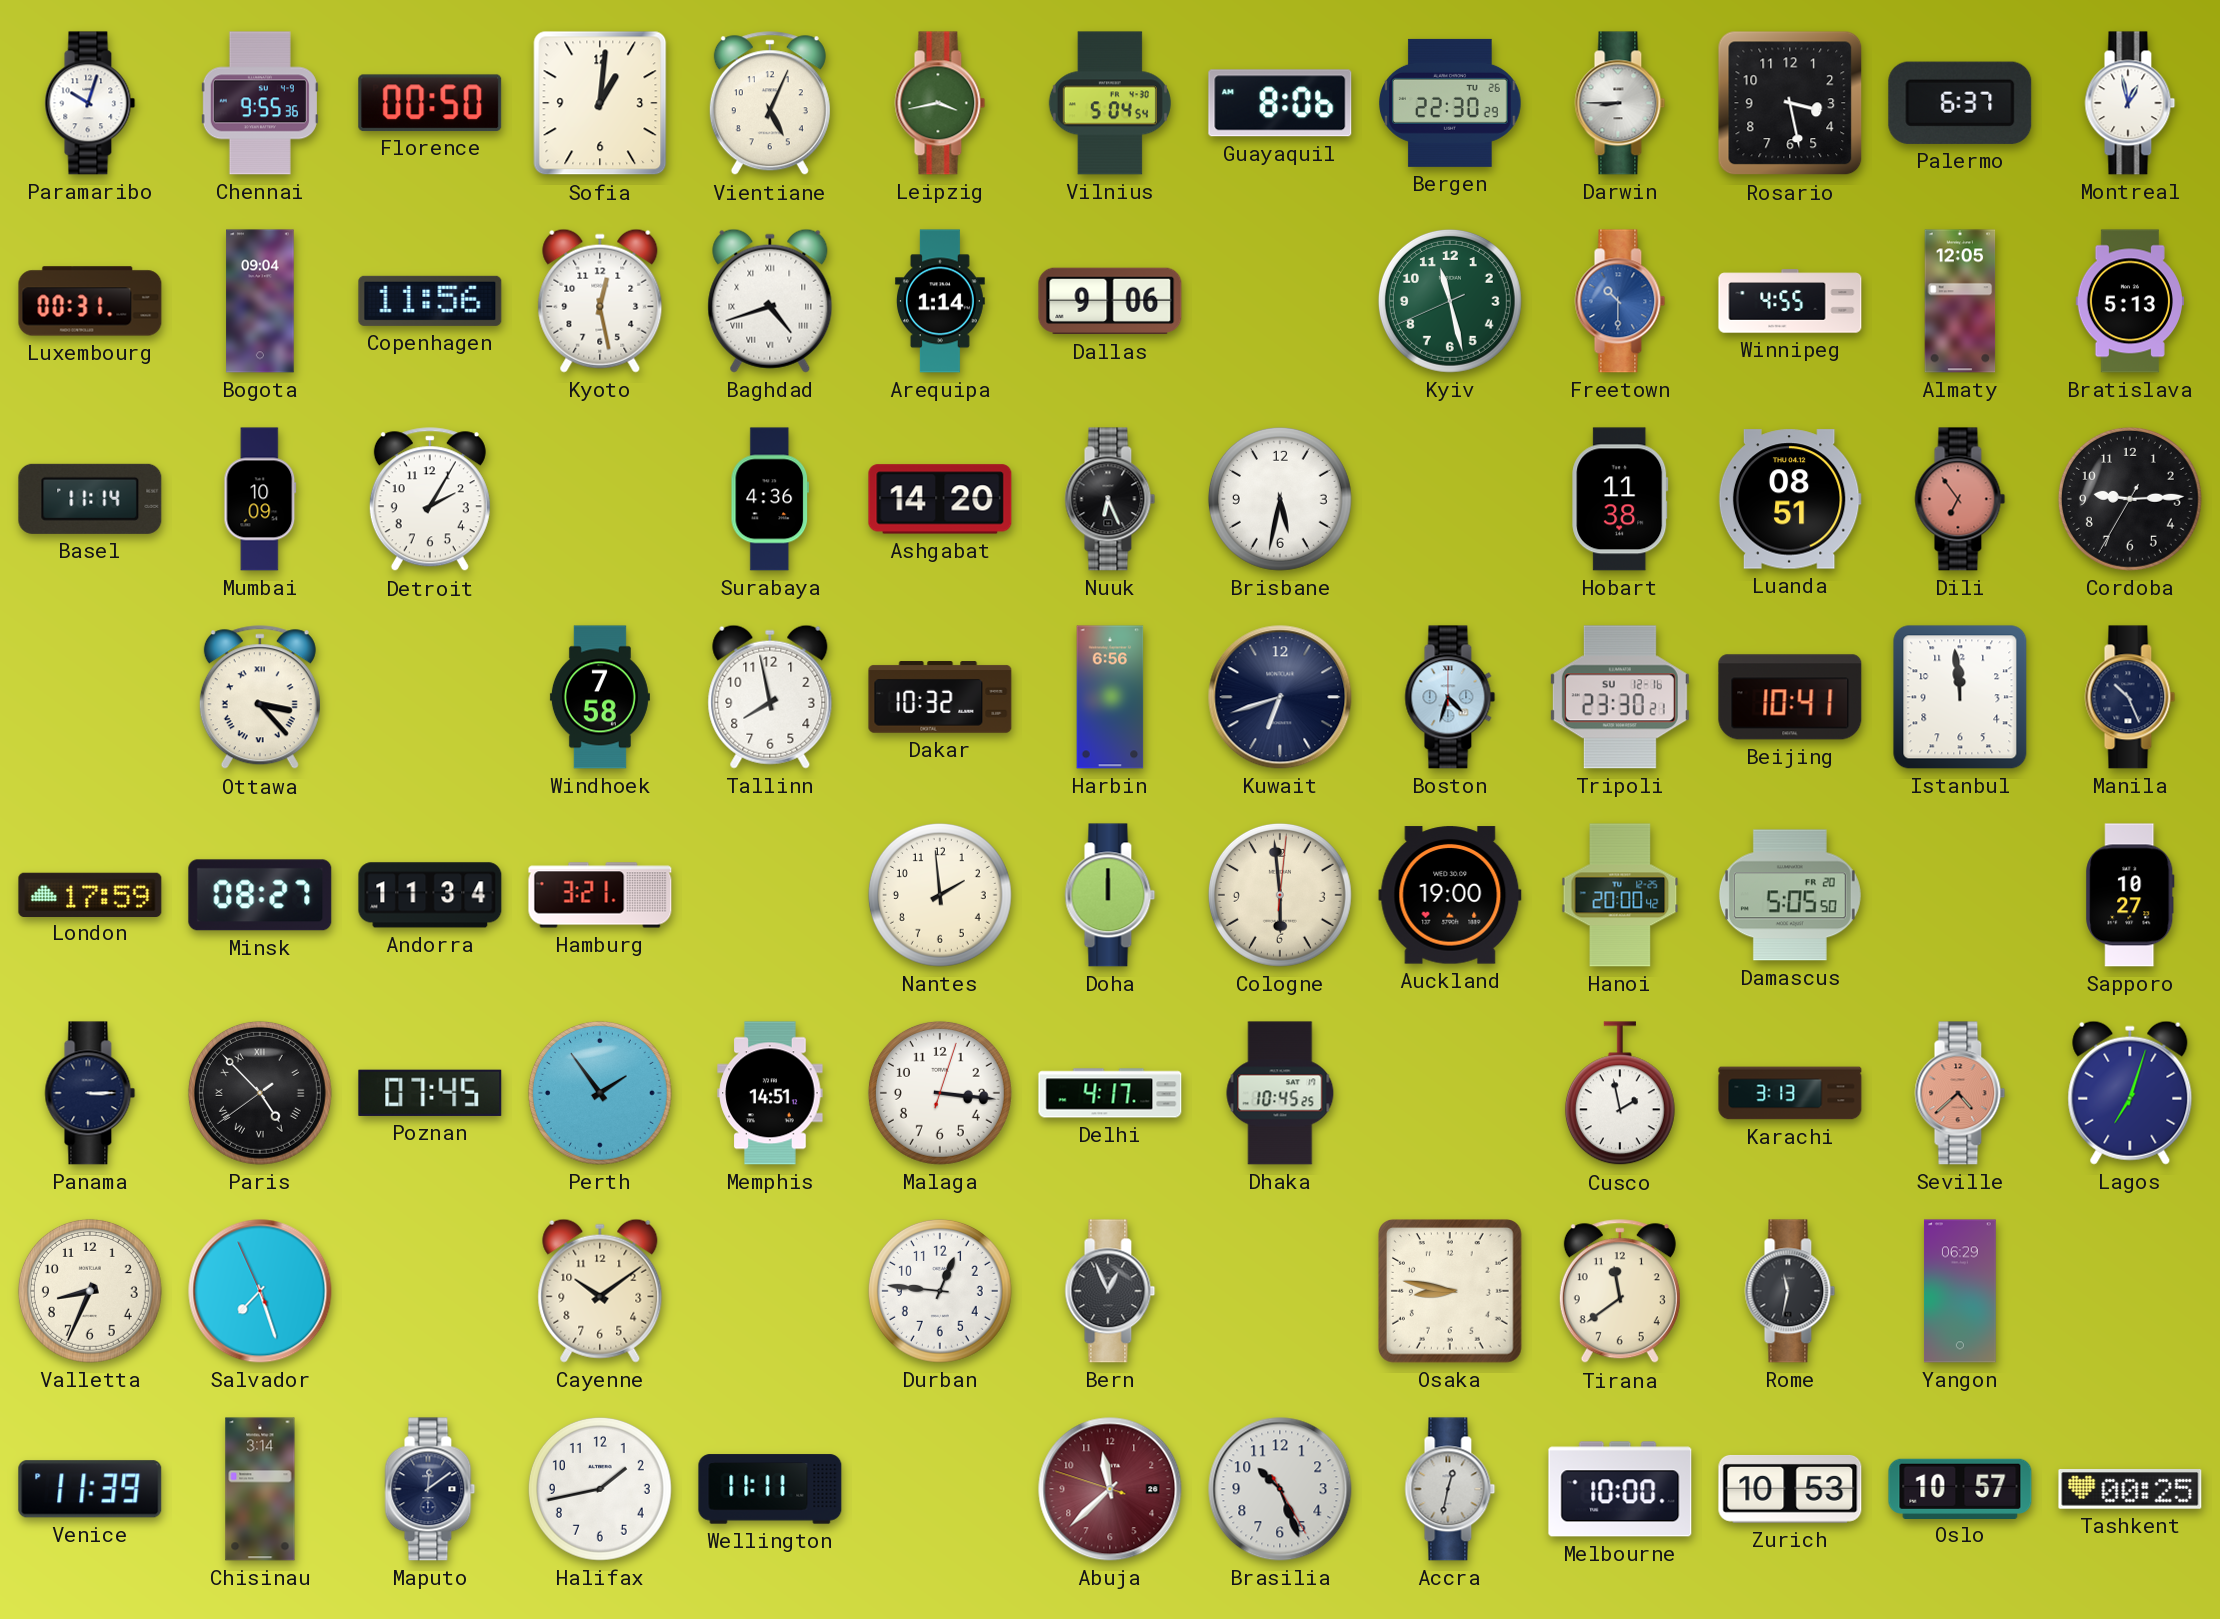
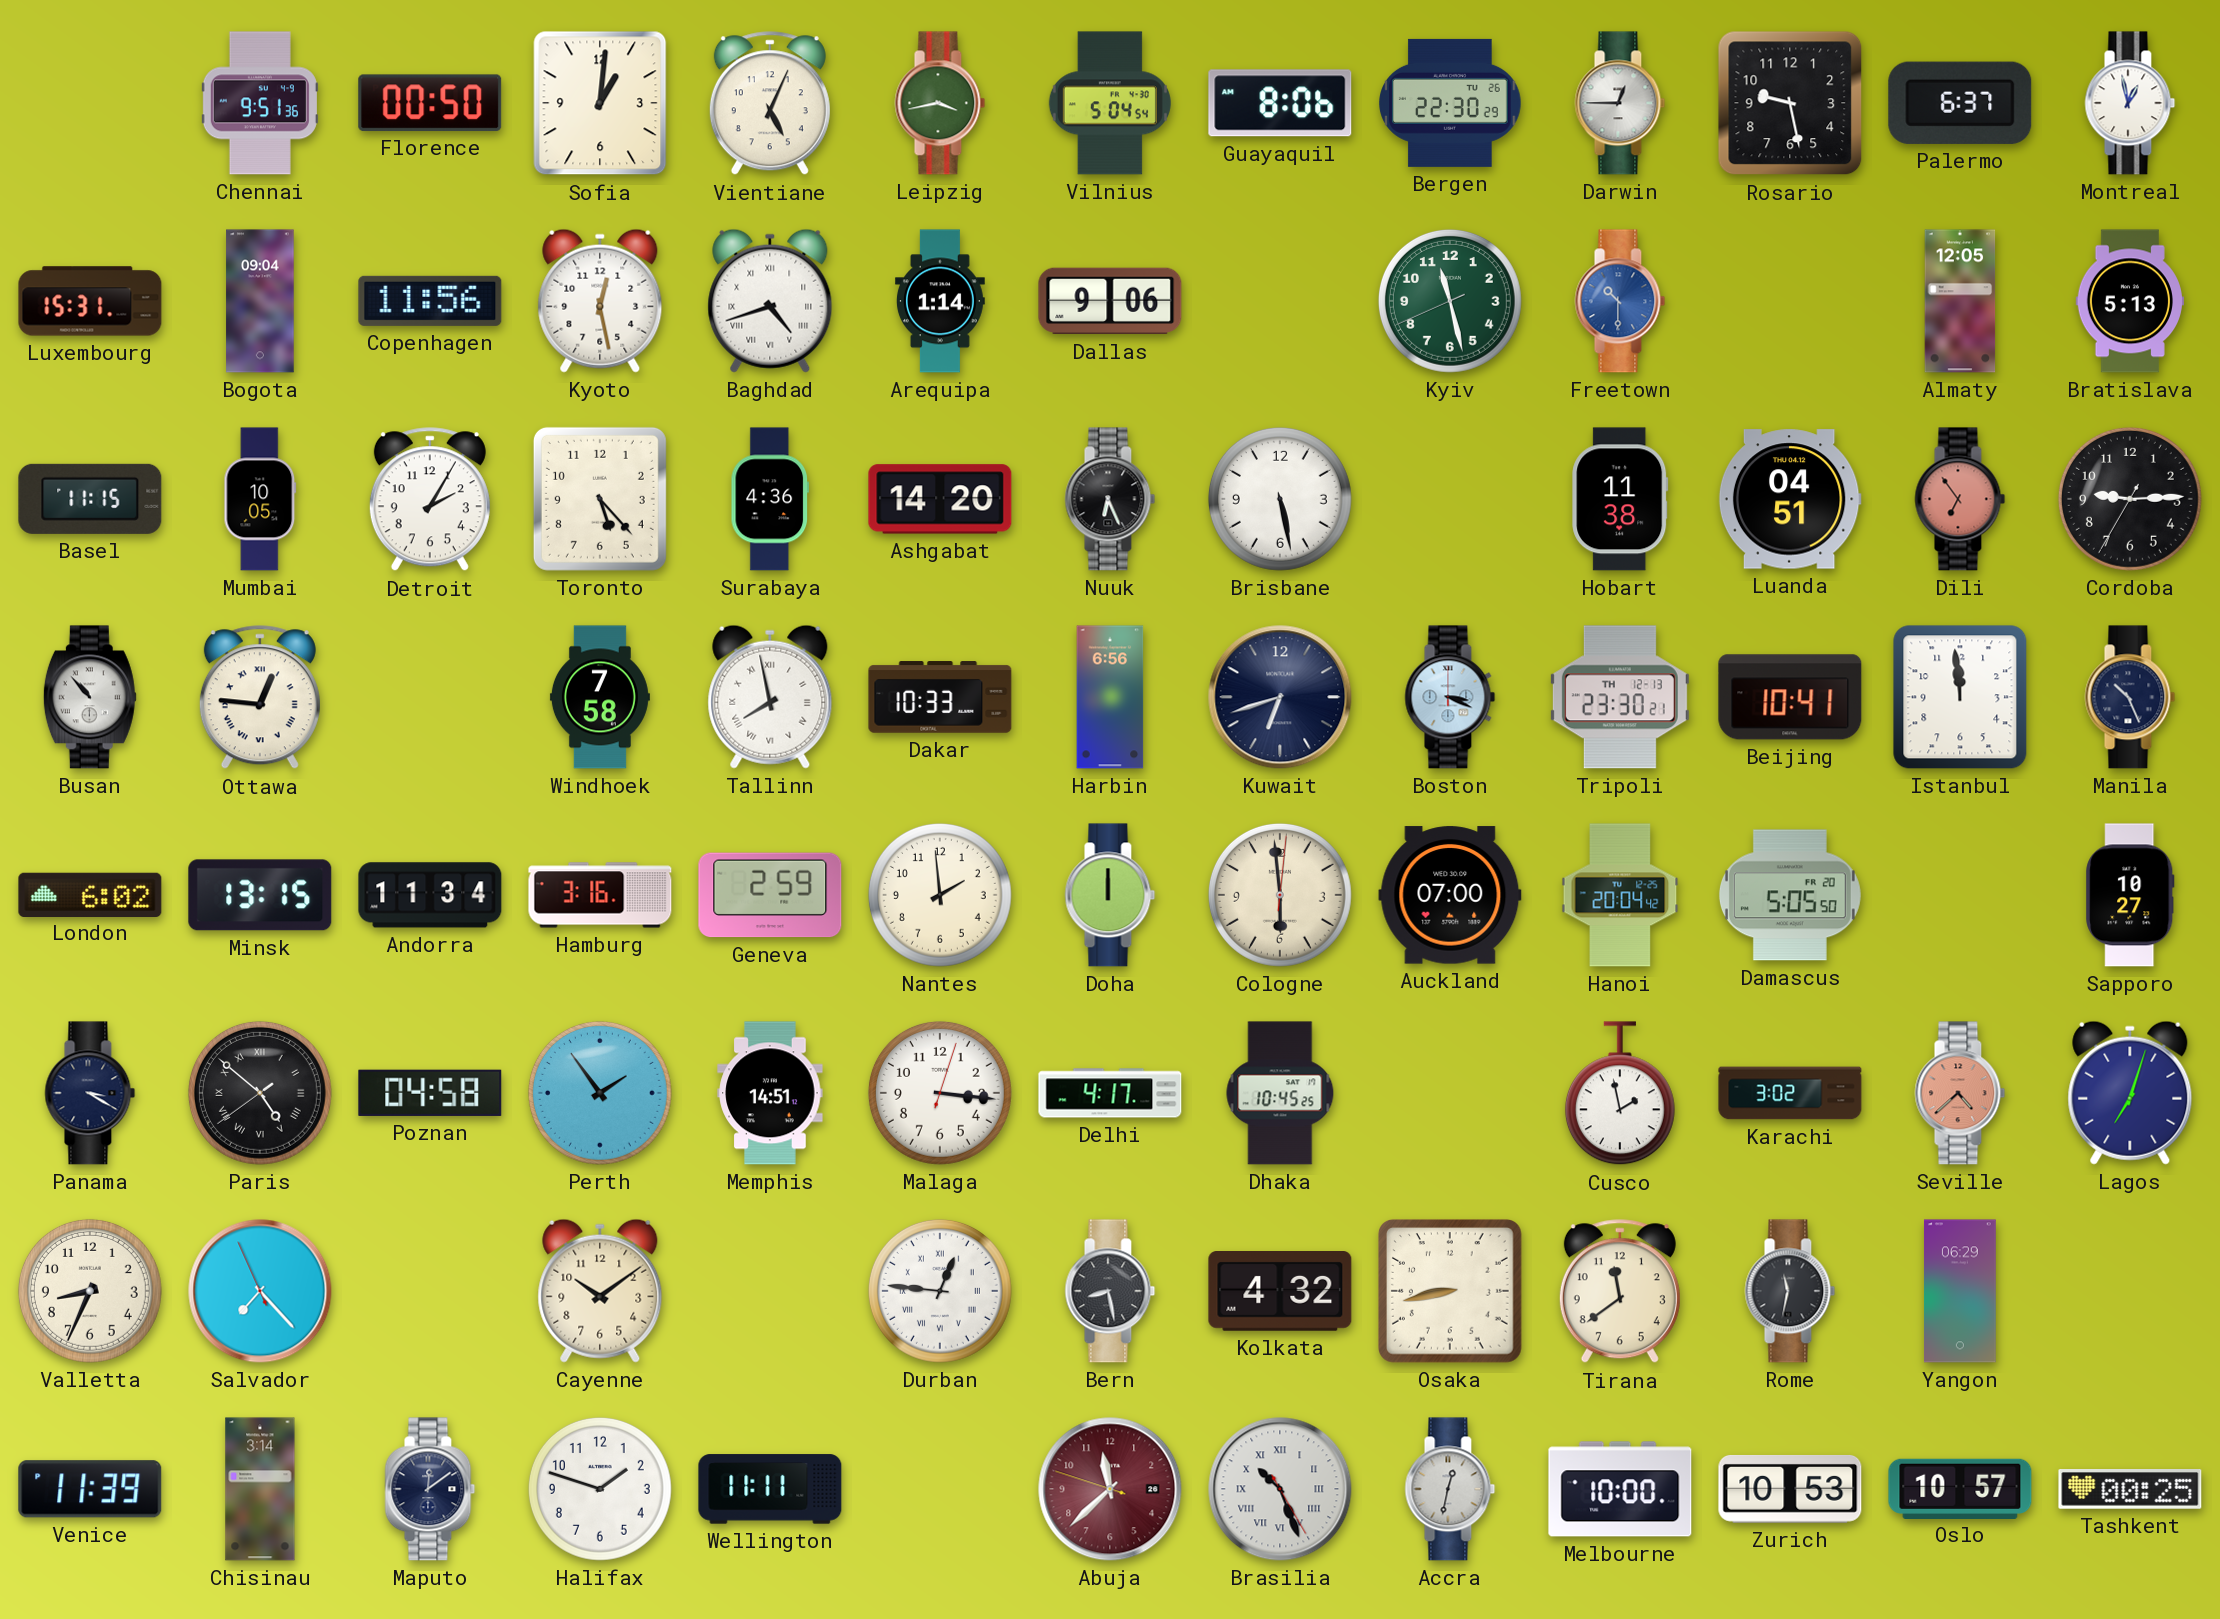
Paramaribo: 10:03 -> none
Chennai: 9:55 -> 9:51
Darwin: 8:45 -> 12:45
Rosario: 3:28 -> 9:28
Luxembourg: 00:31 -> 15:31
Winnipeg: 4:55 -> none
Basel: 11:14 -> 11:15
Mumbai: 10:09 -> 10:05
Toronto: none -> 5:23
Brisbane: 5:32 -> 5:28
Luanda: 08:51 -> 04:51
Busan: none -> 10:53
Ottawa: 3:23 -> 12:46
Tallinn numerals: Arabic -> Roman
Dakar: 10:32 -> 10:33
Boston: 4:33 -> 3:19
Tripoli date: SU 12-16 -> TH 12-13
London: 17:59 -> 6:02
Minsk: 08:27 -> 13:15
Hamburg: 3:21 -> 3:16
Geneva: none -> 2:59
Auckland: 19:00 -> 07:00
Hanoi: 20:00 -> 20:04
Panama: 3:15 -> 3:20
Paris: 4:52 -> 4:51
Poznan: 07:45 -> 04:58
Karachi: 3:13 -> 3:02
Salvador: 7:26 -> 7:22
Durban numerals: Arabic -> Roman
Bern: 12:56 -> 8:28
Kolkata: none -> 4:32
Osaka: 8:47 -> 8:43
Halifax: 1:43 -> 1:48
Brasilia numerals: Arabic -> Roman
